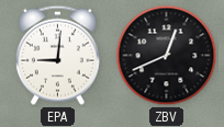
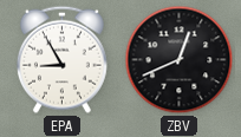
EPA: 9:01 -> 8:55
